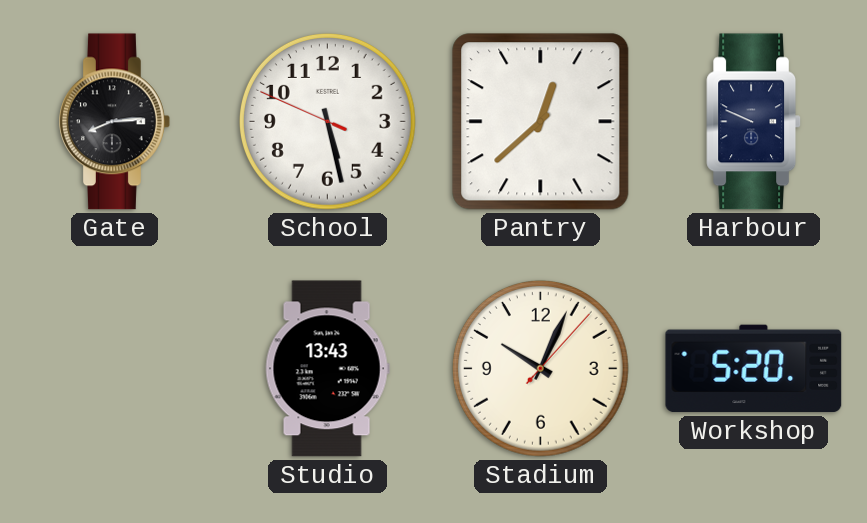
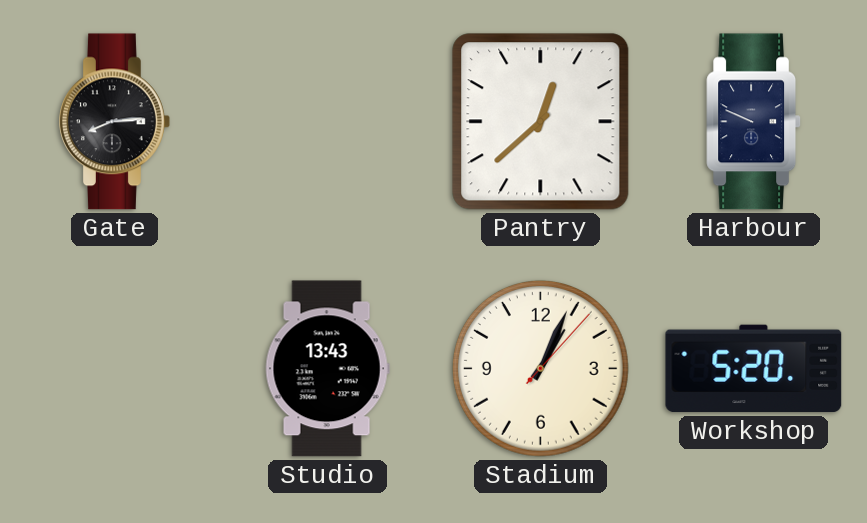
School: 5:27 -> none
Stadium: 10:04 -> 1:04
